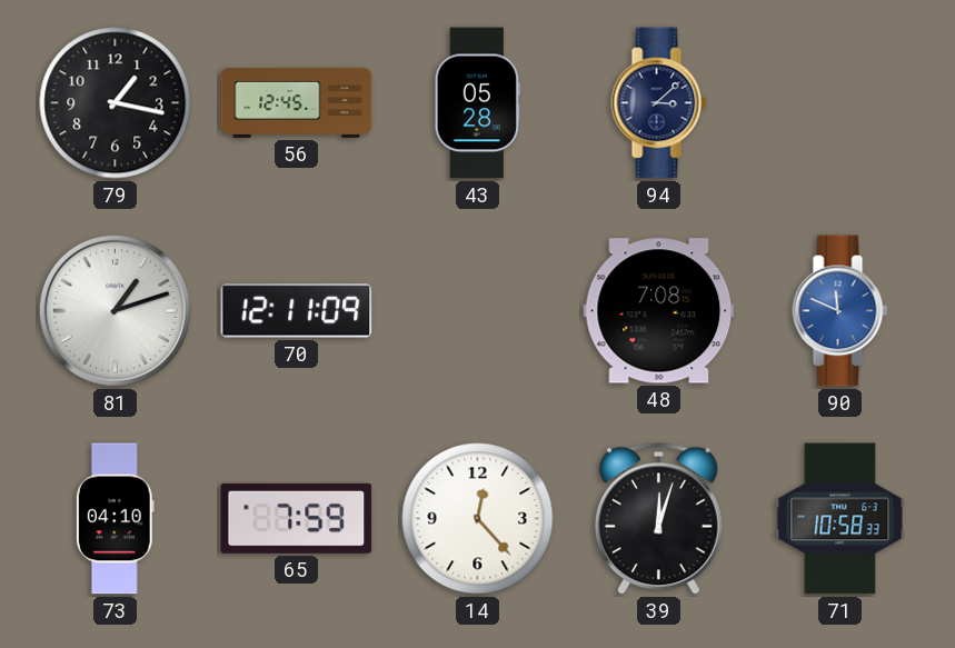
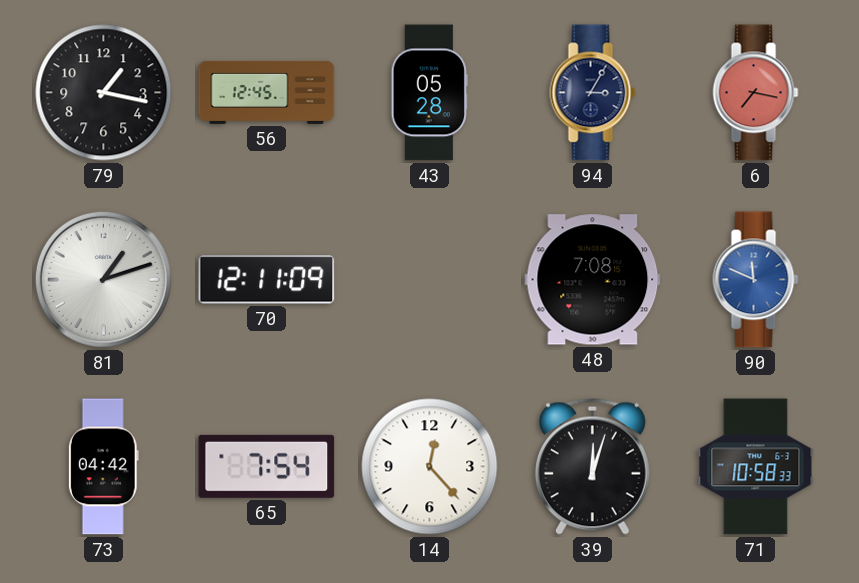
94: 3:08 -> 3:05
6: none -> 7:17
73: 04:10 -> 04:42
65: 7:59 -> 7:54
